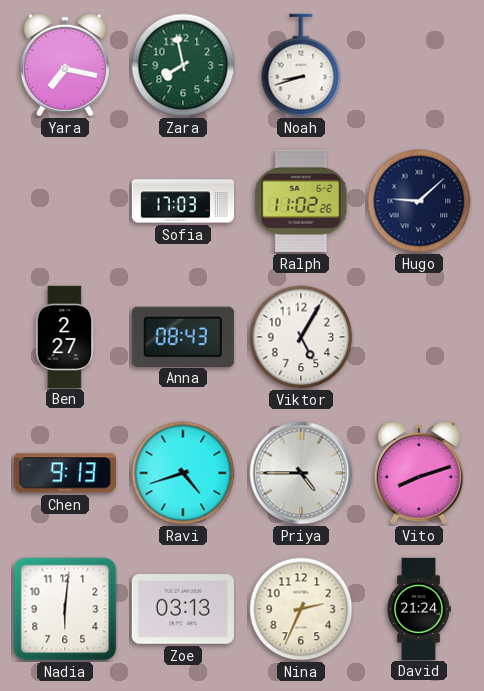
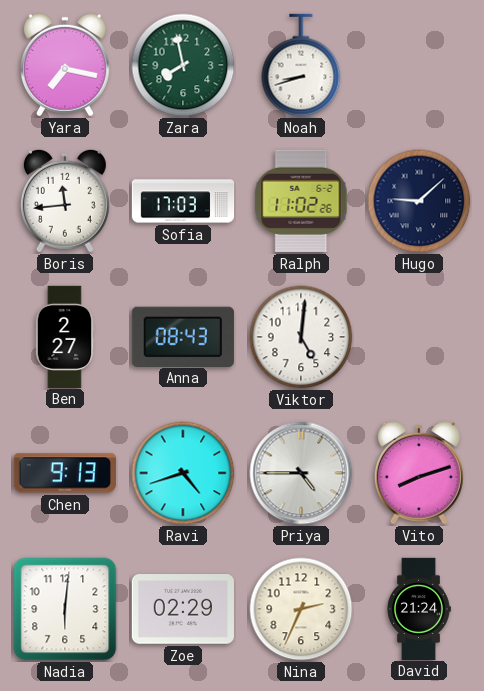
Boris: none -> 11:44
Viktor: 5:05 -> 5:01
Zoe: 03:13 -> 02:29
